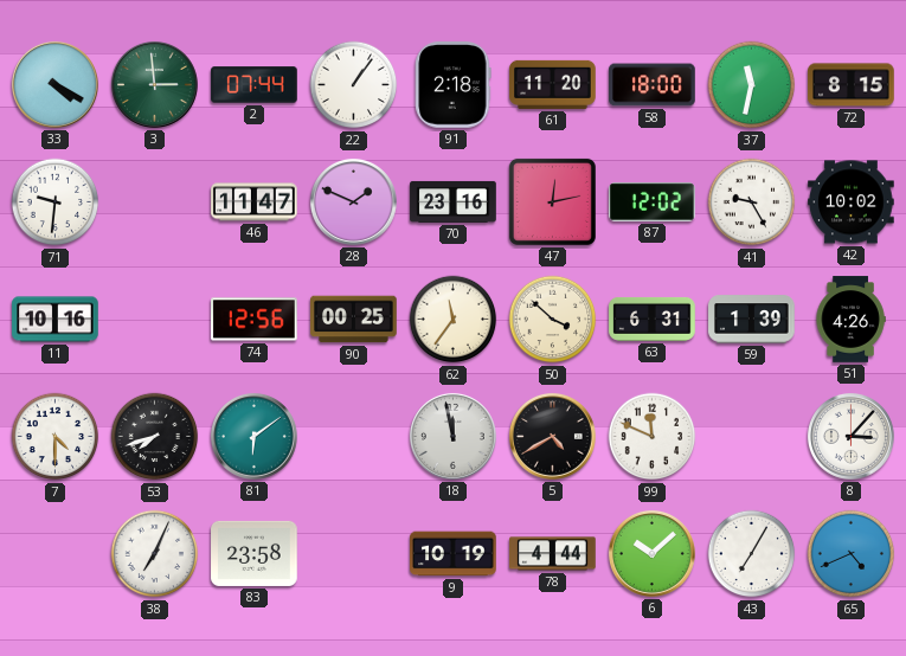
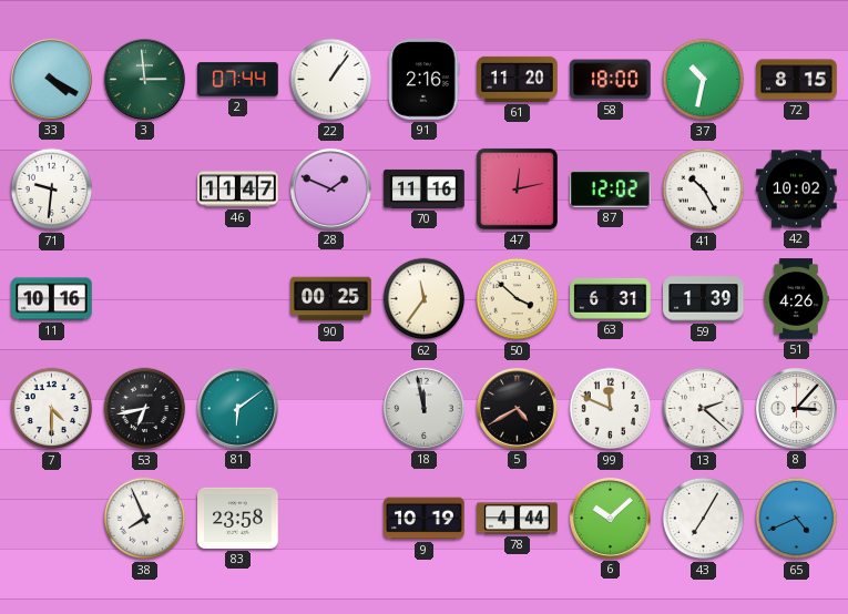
91: 2:18 -> 2:16
37: 11:32 -> 10:32
70: 23:16 -> 11:16
41: 9:25 -> 10:25
74: 12:56 -> none
53: 7:42 -> 6:43
13: none -> 2:22
38: 7:04 -> 7:56
